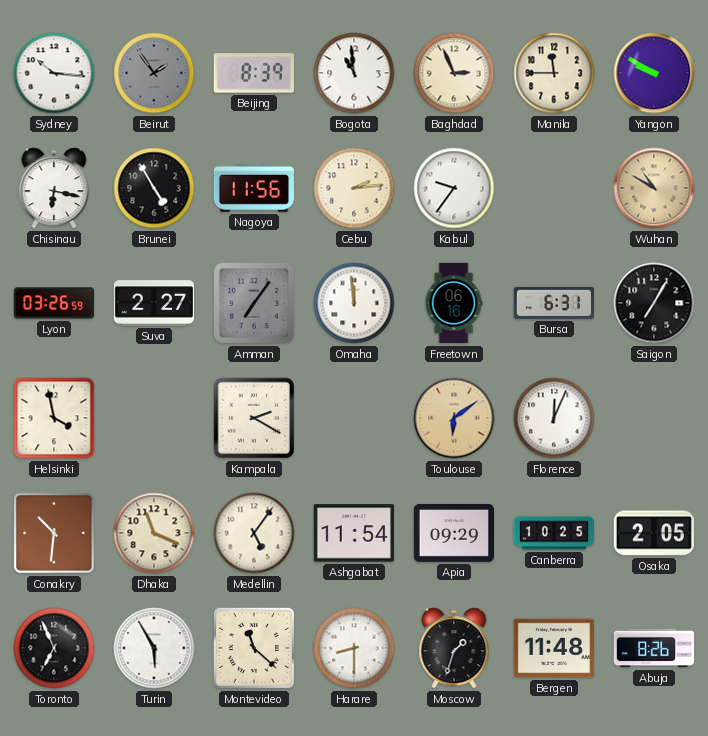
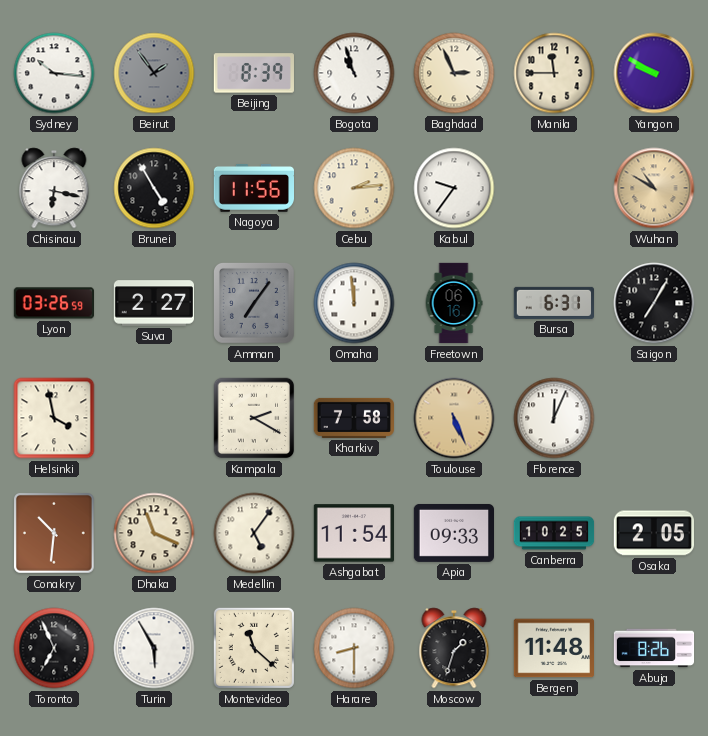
Bogota: 10:59 -> 10:57
Kharkiv: none -> 7:58
Toulouse: 6:09 -> 5:26
Apia: 09:29 -> 09:33
